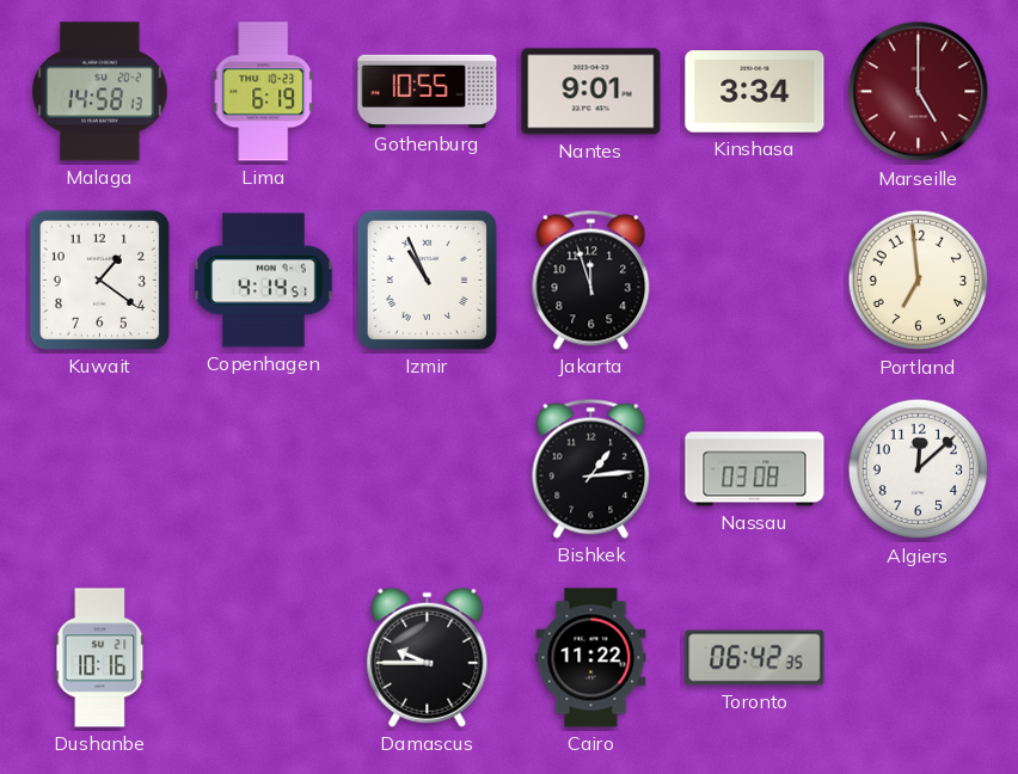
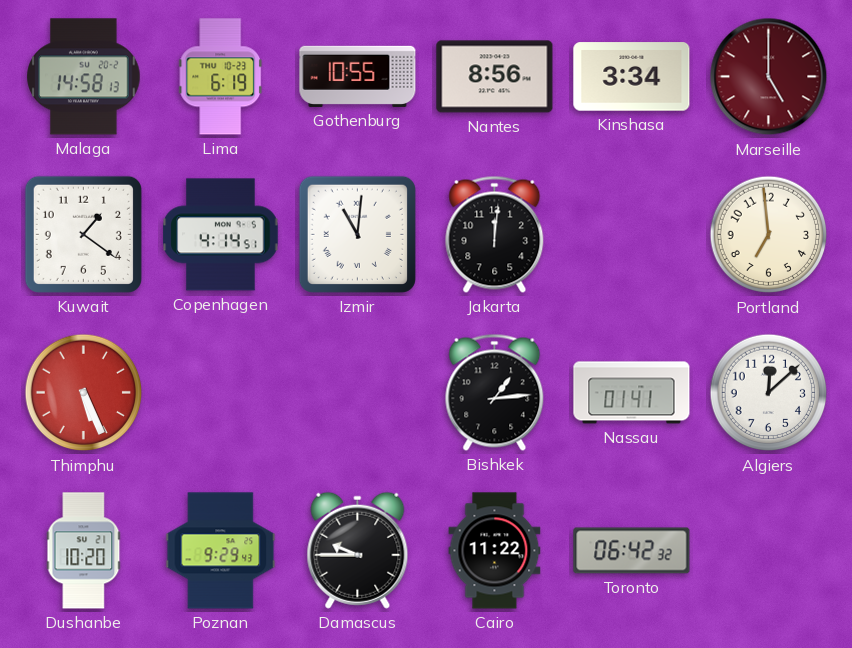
Nantes: 9:01 -> 8:56
Izmir: 10:56 -> 11:01
Jakarta: 11:57 -> 12:01
Thimphu: none -> 5:26
Nassau: 03:08 -> 01:41
Dushanbe: 10:16 -> 10:20
Poznan: none -> 9:29
Toronto: 06:42:35 -> 06:42:32
